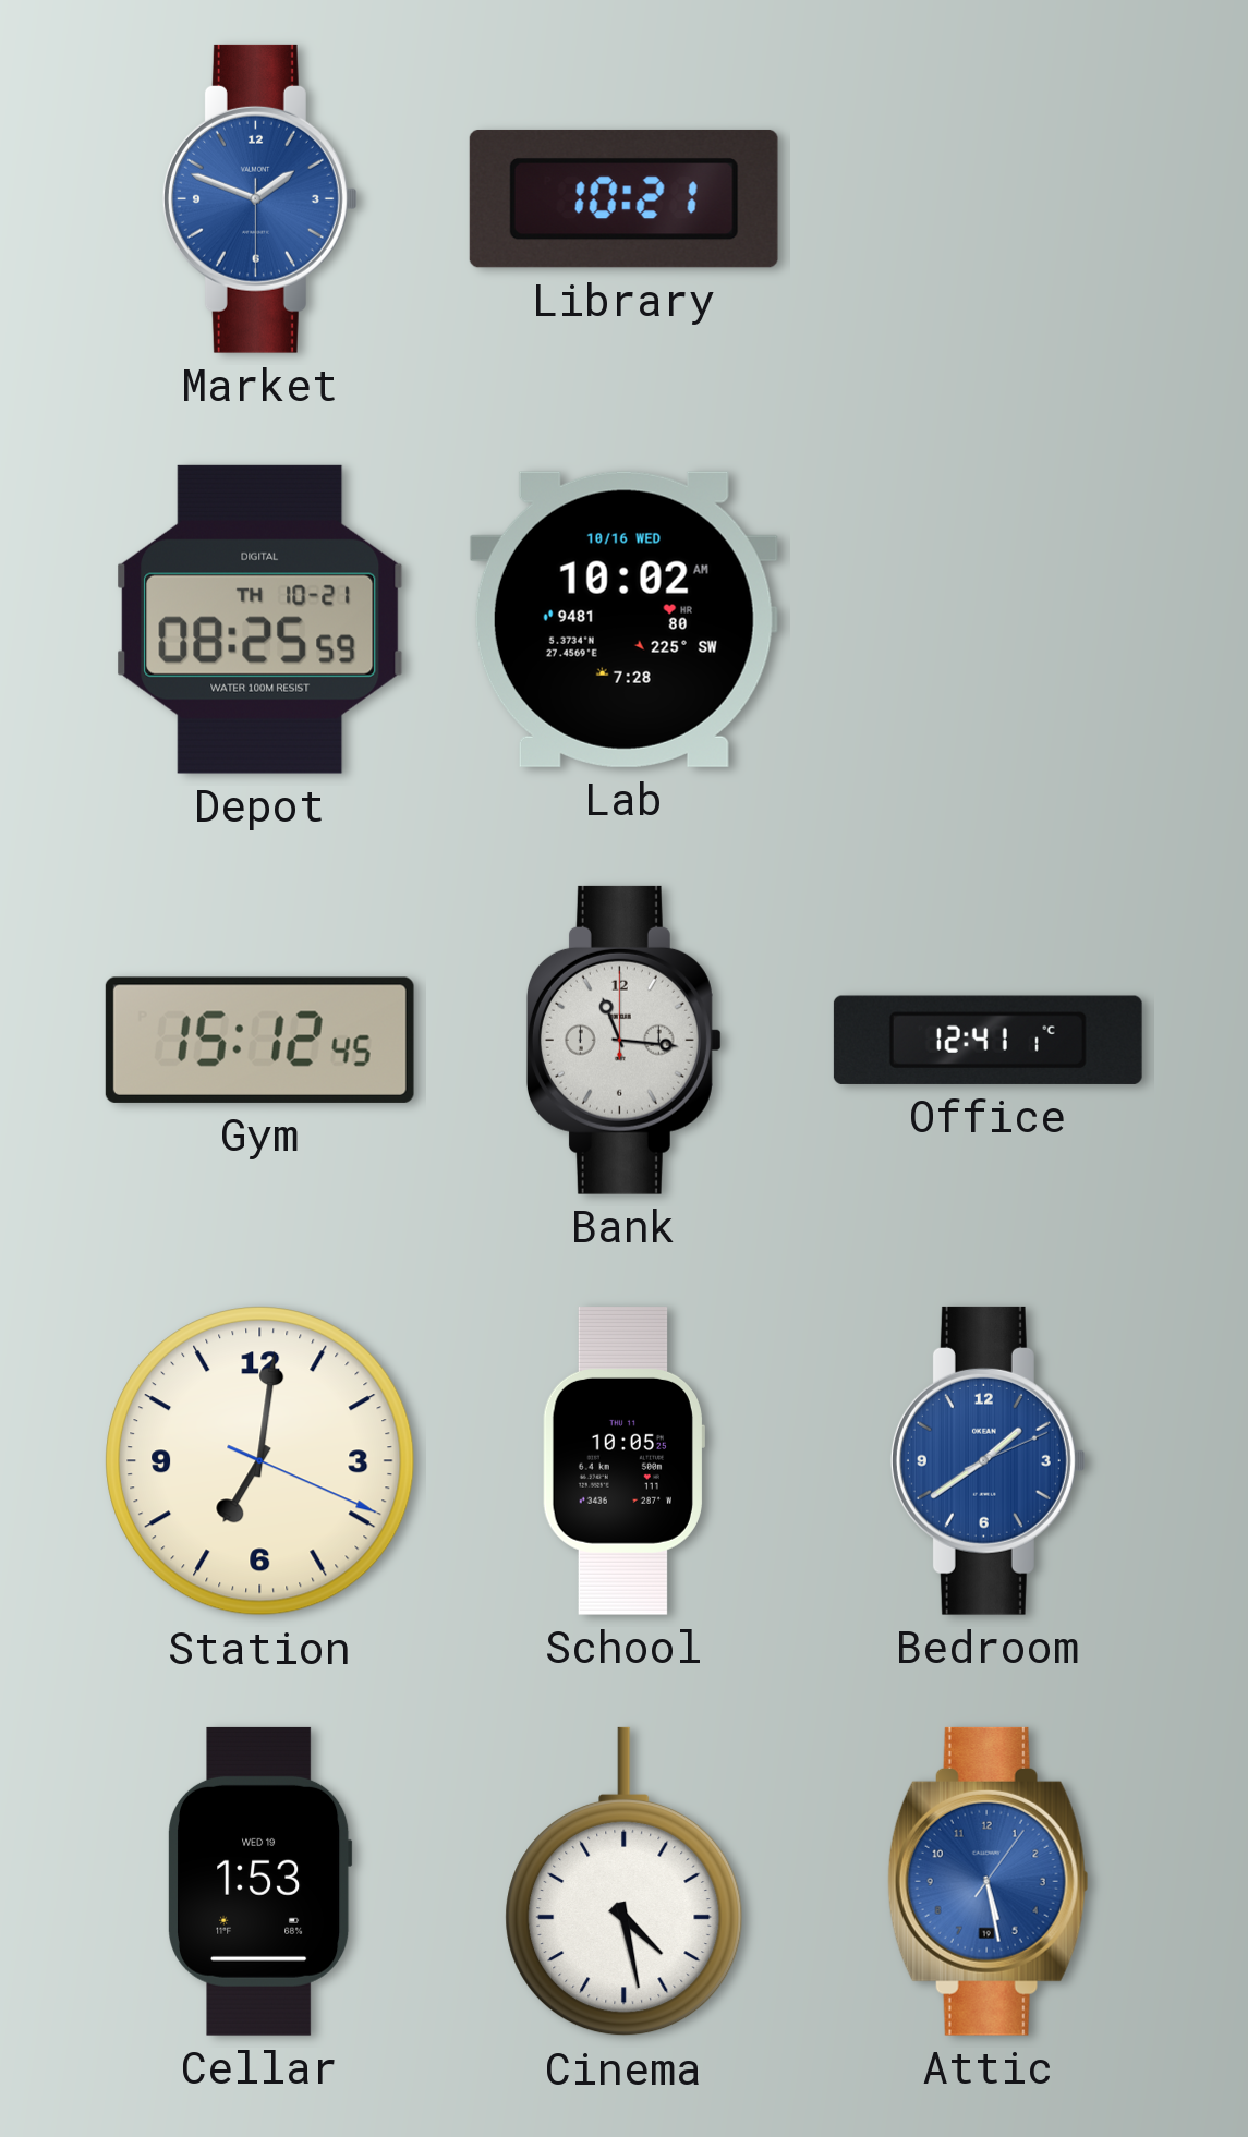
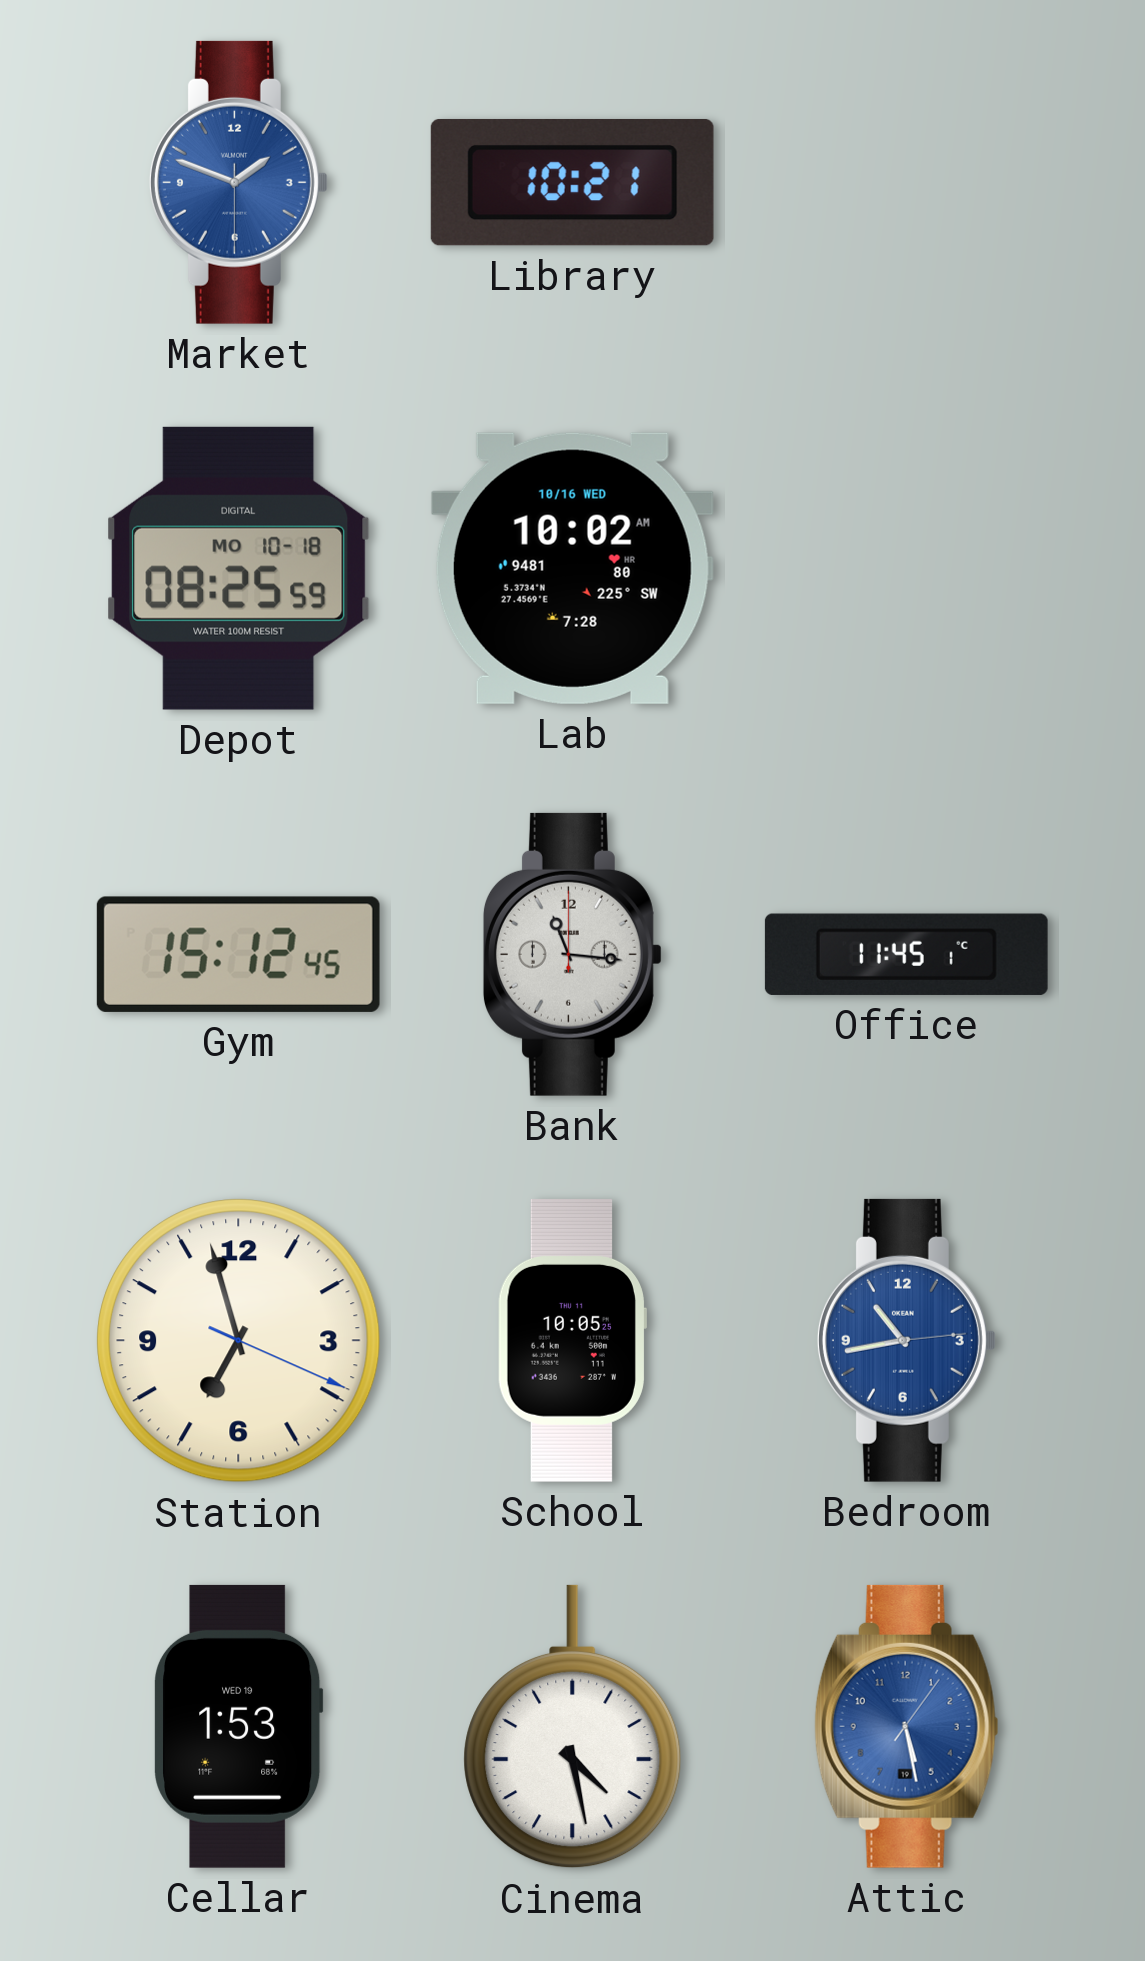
Depot date: TH 10-21 -> MO 10-18
Office: 12:41 -> 11:45
Station: 7:01 -> 6:57
Bedroom: 1:39 -> 10:43
